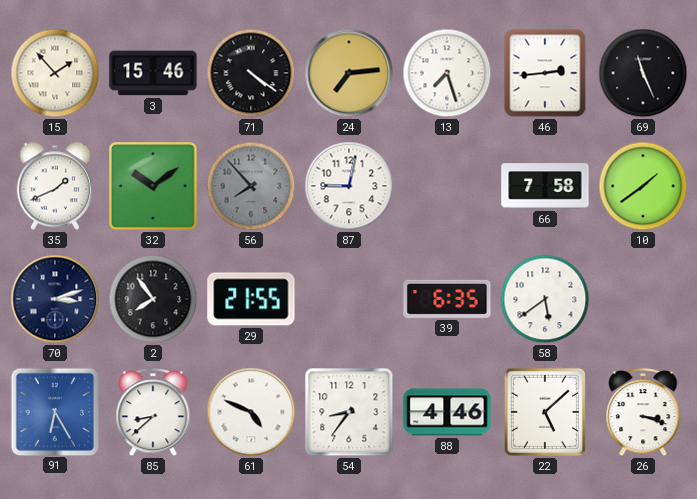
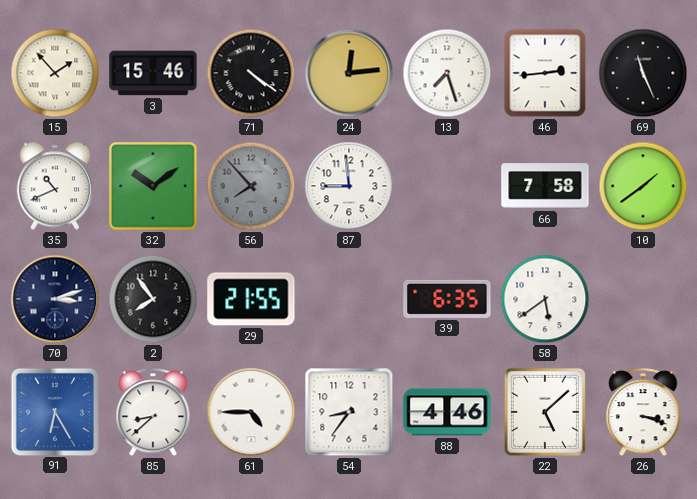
24: 7:14 -> 12:14
35: 1:41 -> 10:41
87: 9:02 -> 8:59
61: 4:49 -> 4:45
